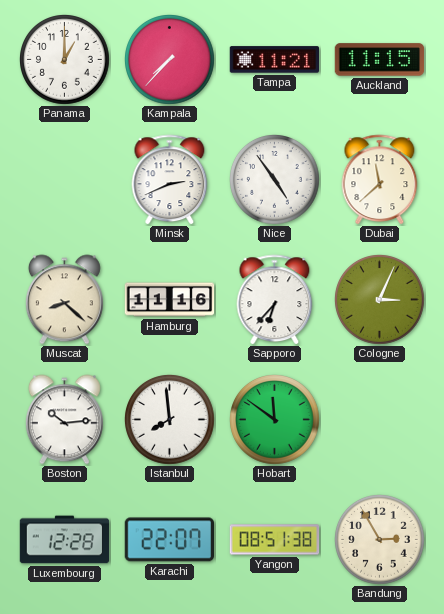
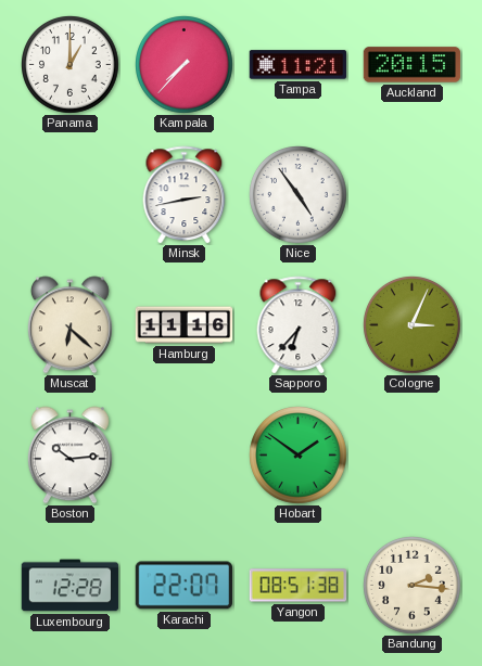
Auckland: 11:15 -> 20:15
Minsk: 2:41 -> 2:43
Dubai: 11:38 -> none
Muscat: 8:22 -> 6:22
Istanbul: 7:59 -> none
Hobart: 11:51 -> 1:51
Bandung: 2:55 -> 2:16
